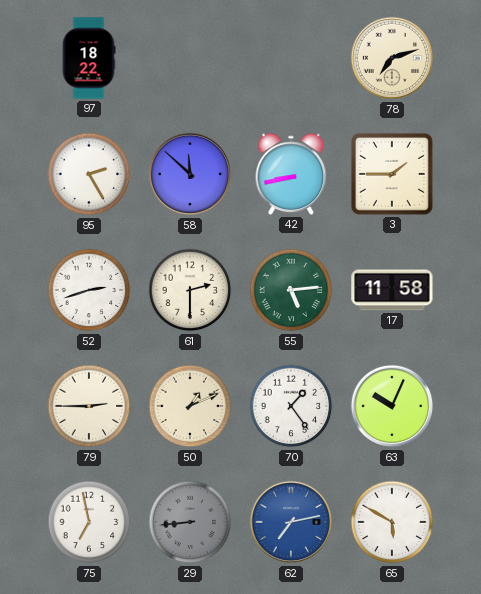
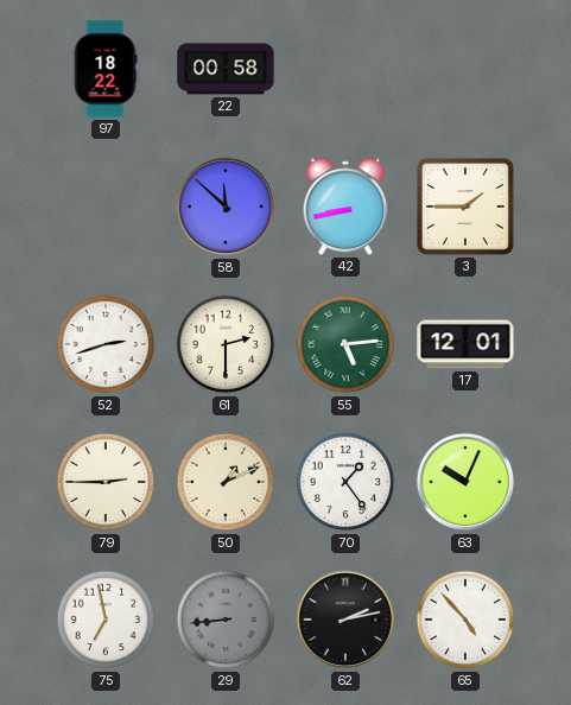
22: none -> 00:58
78: 7:12 -> none
95: 2:25 -> none
17: 11:58 -> 12:01
62: 7:13 -> 2:13
62 dial: blue -> black
65: 5:50 -> 4:53
